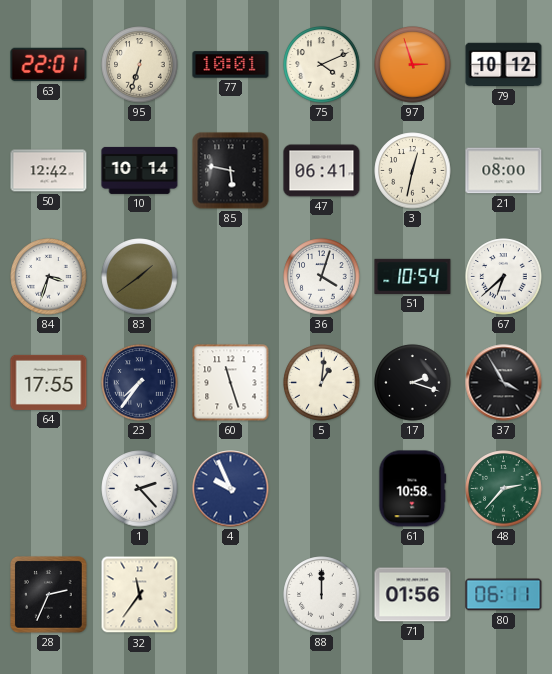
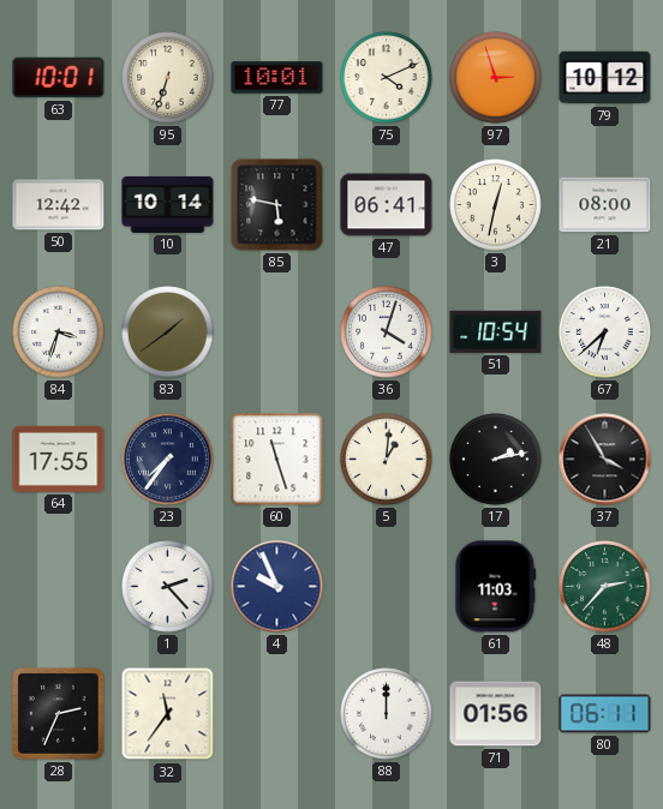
63: 22:01 -> 10:01
17: 2:18 -> 2:13
61: 10:58 -> 11:03
